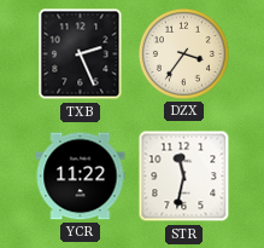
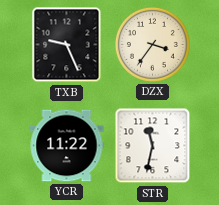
TXB: 2:26 -> 9:26
